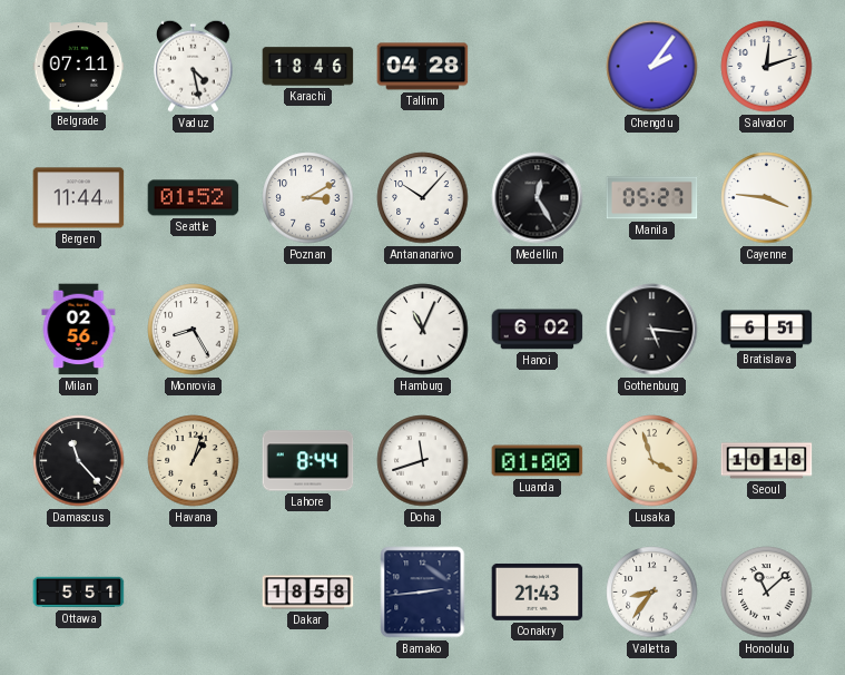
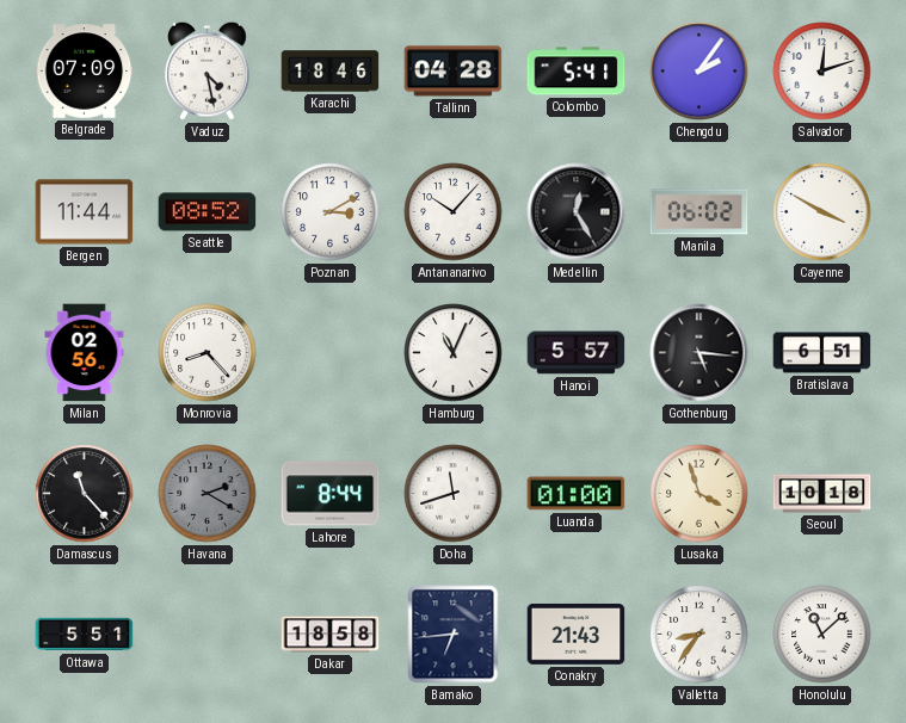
Belgrade: 07:11 -> 07:09
Colombo: none -> 5:41
Seattle: 01:52 -> 08:52
Manila: 05:27 -> 06:02
Cayenne: 3:46 -> 3:50
Monrovia: 8:25 -> 8:23
Hanoi: 6:02 -> 5:57
Havana: 1:03 -> 2:20
Havana dial: cream -> grey
Bamako: 2:44 -> 6:44
